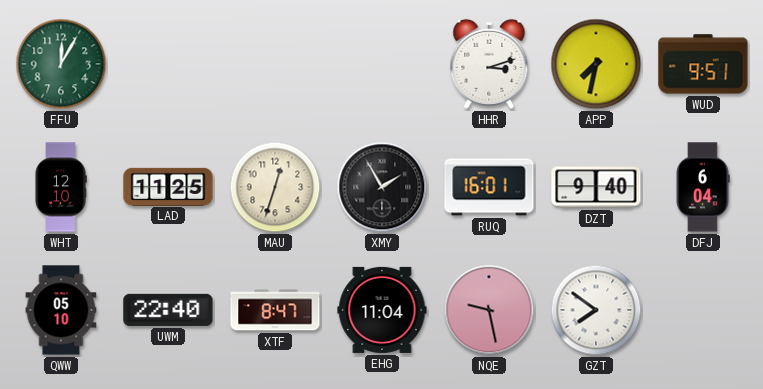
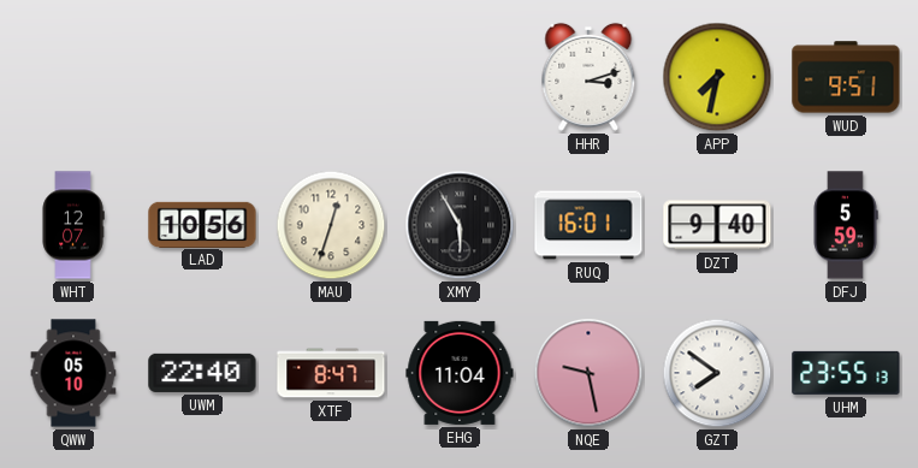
FFU: 12:05 -> none
WHT: 12:10 -> 12:07
LAD: 11:25 -> 10:56
XMY: 1:55 -> 5:55
DFJ: 6:04 -> 5:59
UHM: none -> 23:55
